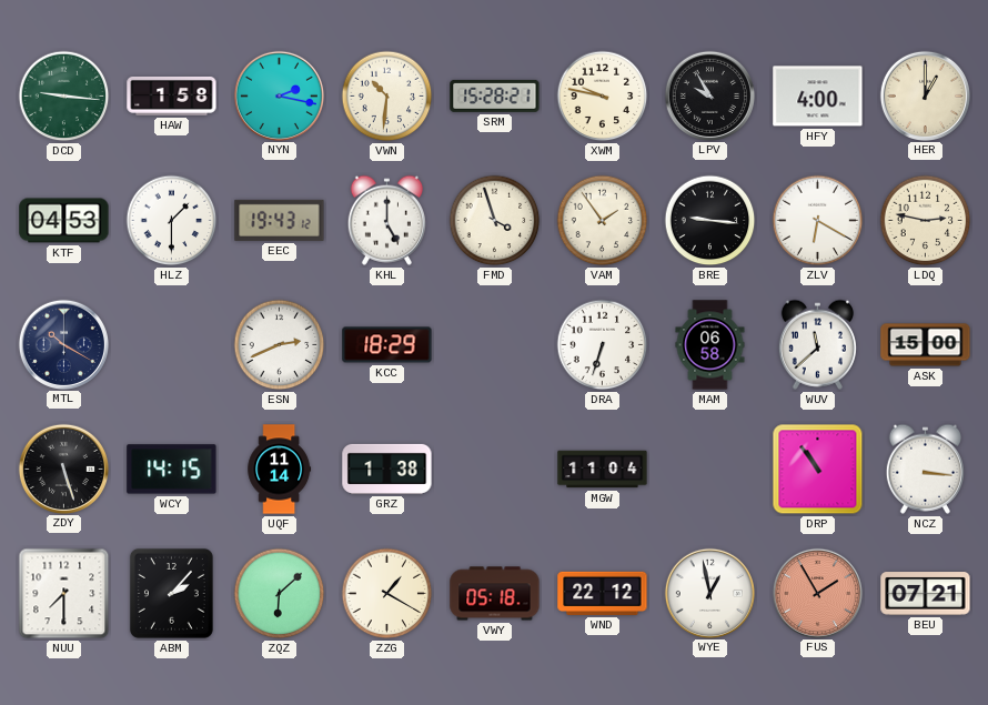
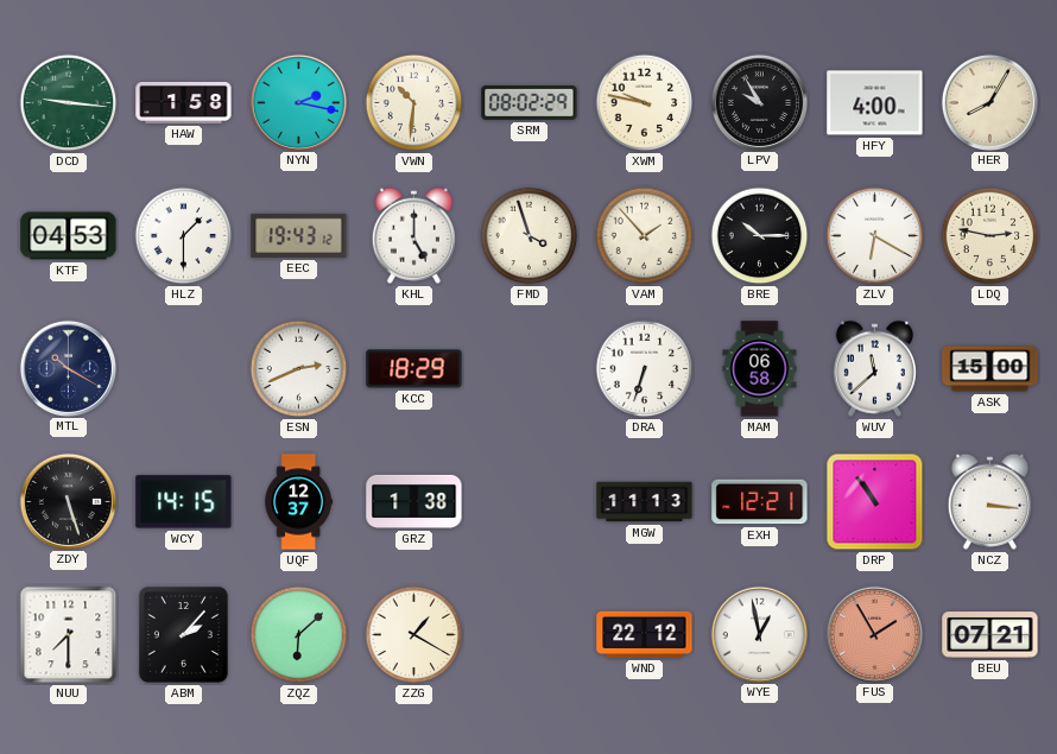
SRM: 15:28 -> 08:02
HER: 1:00 -> 8:05
VAM: 1:54 -> 1:53
BRE: 9:16 -> 10:15
UQF: 11:14 -> 12:37
MGW: 11:04 -> 11:13
EXH: none -> 12:21
VWY: 05:18 -> none
